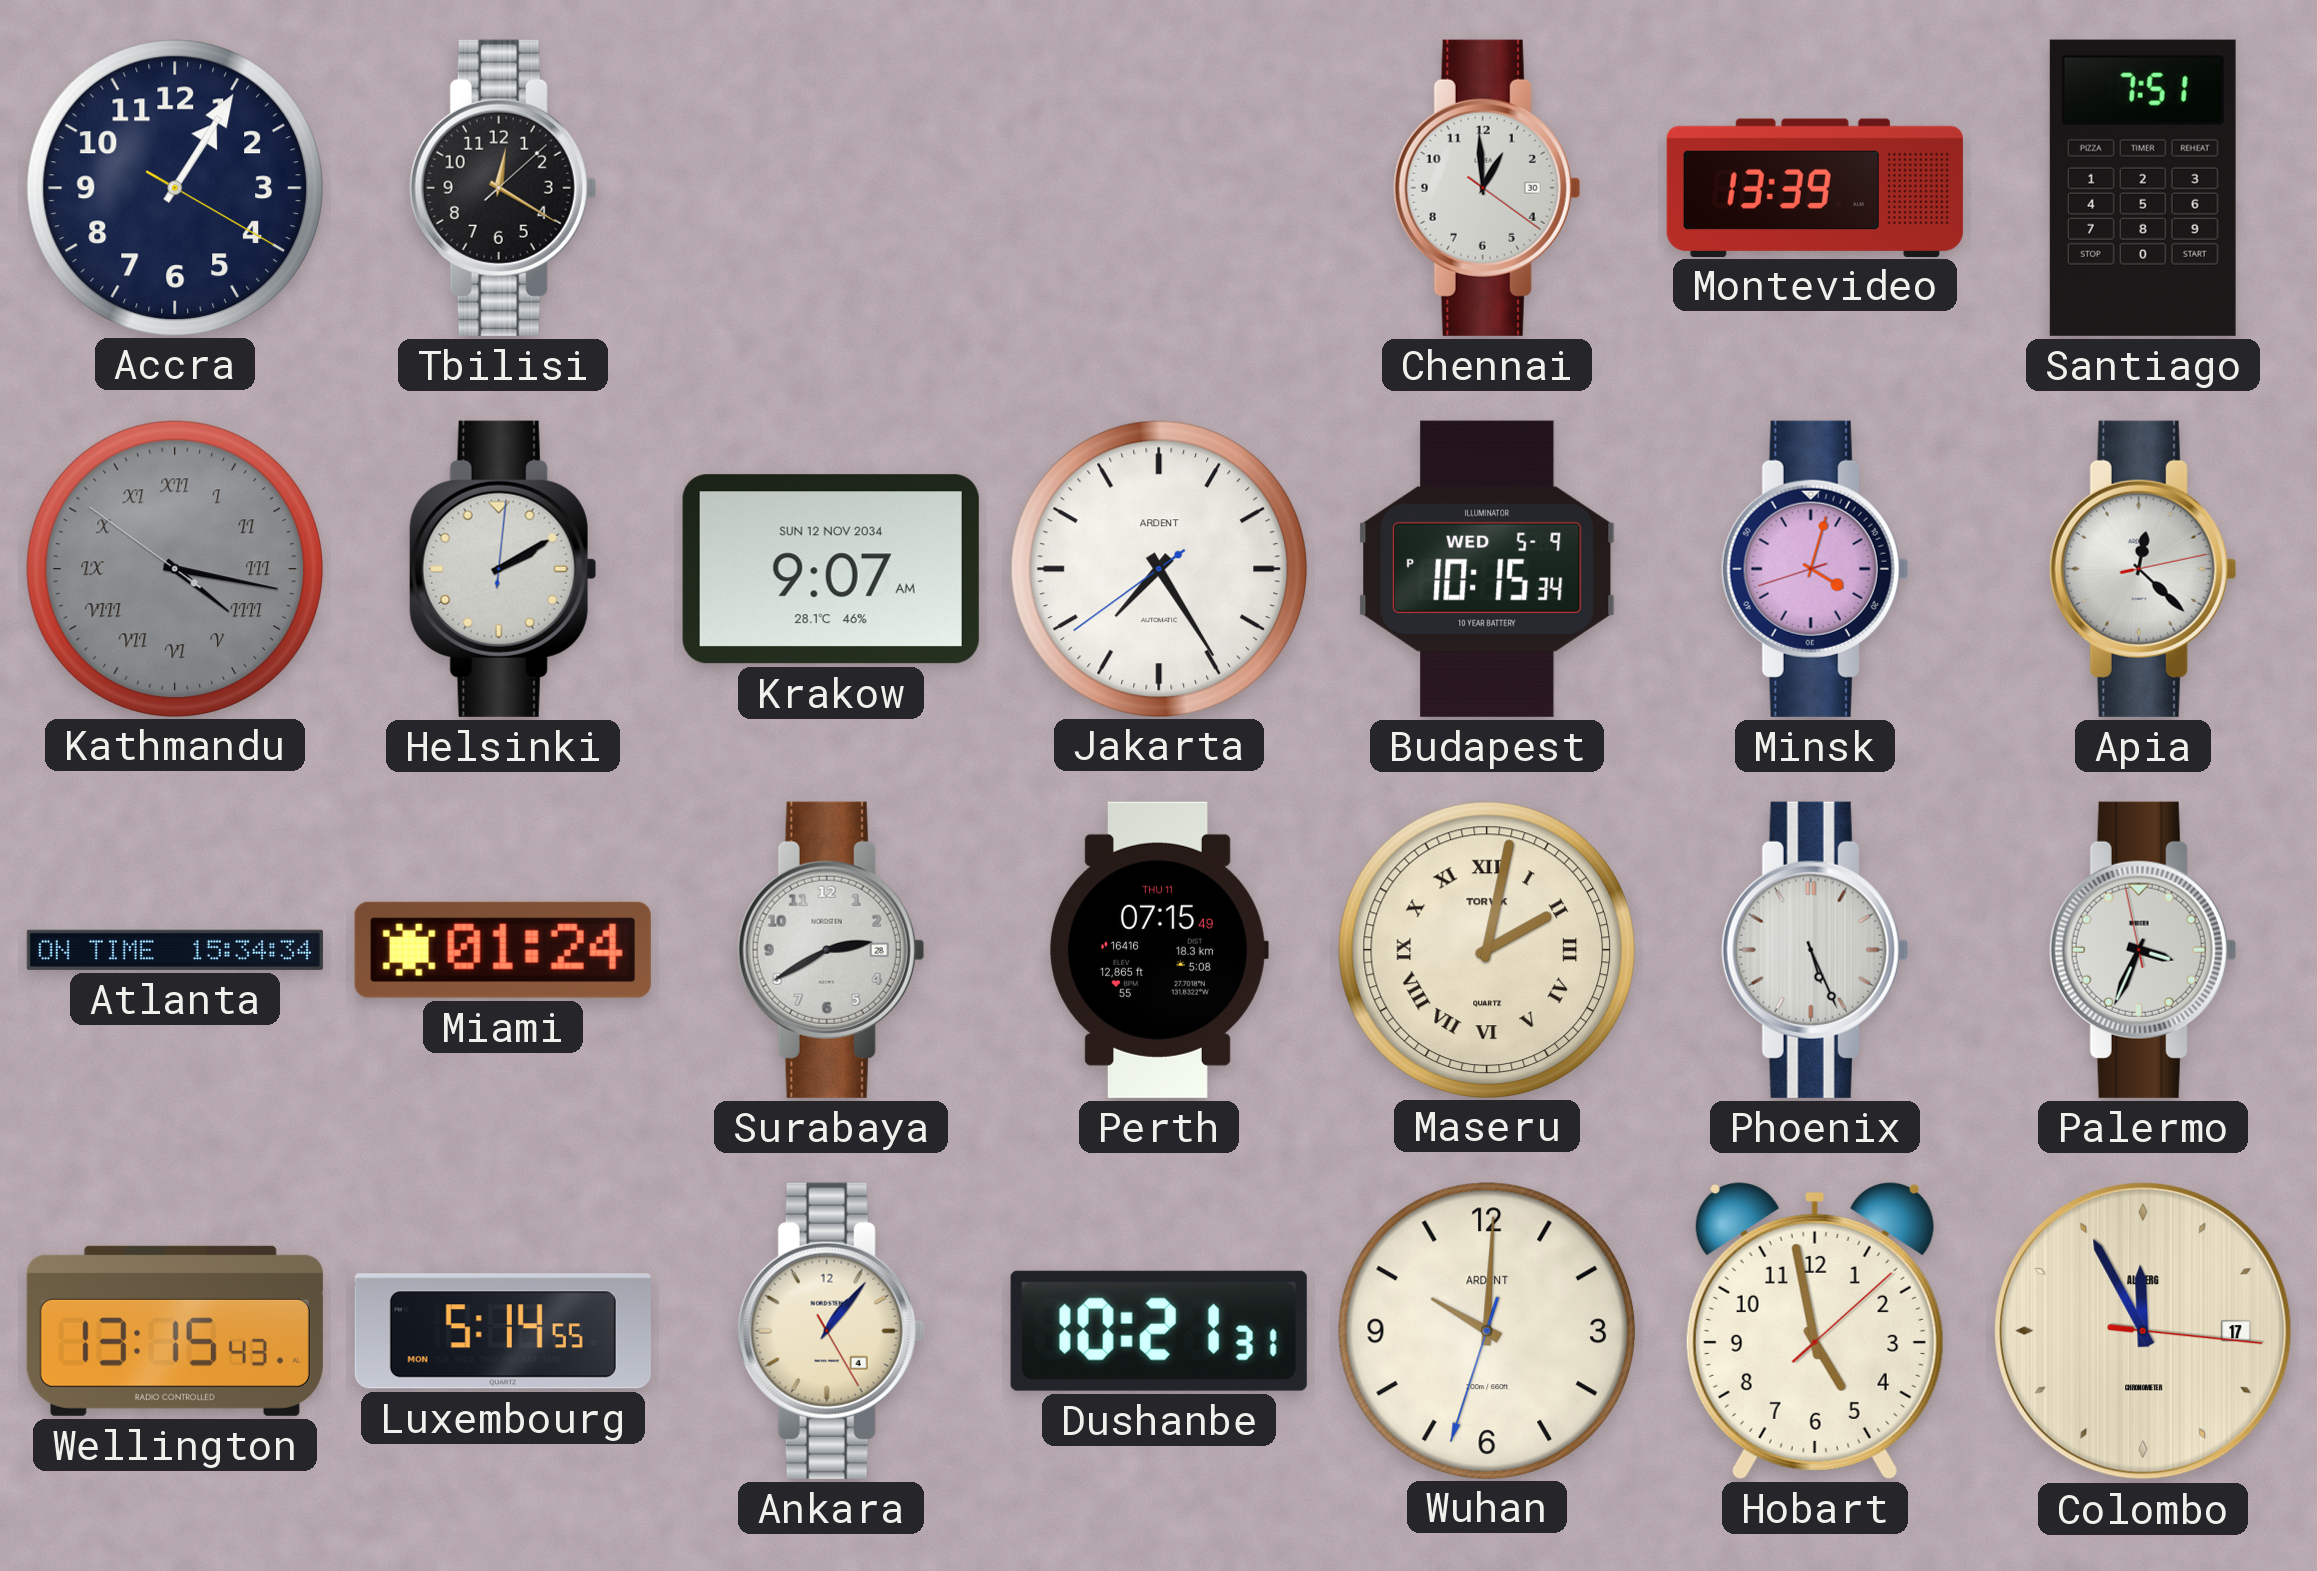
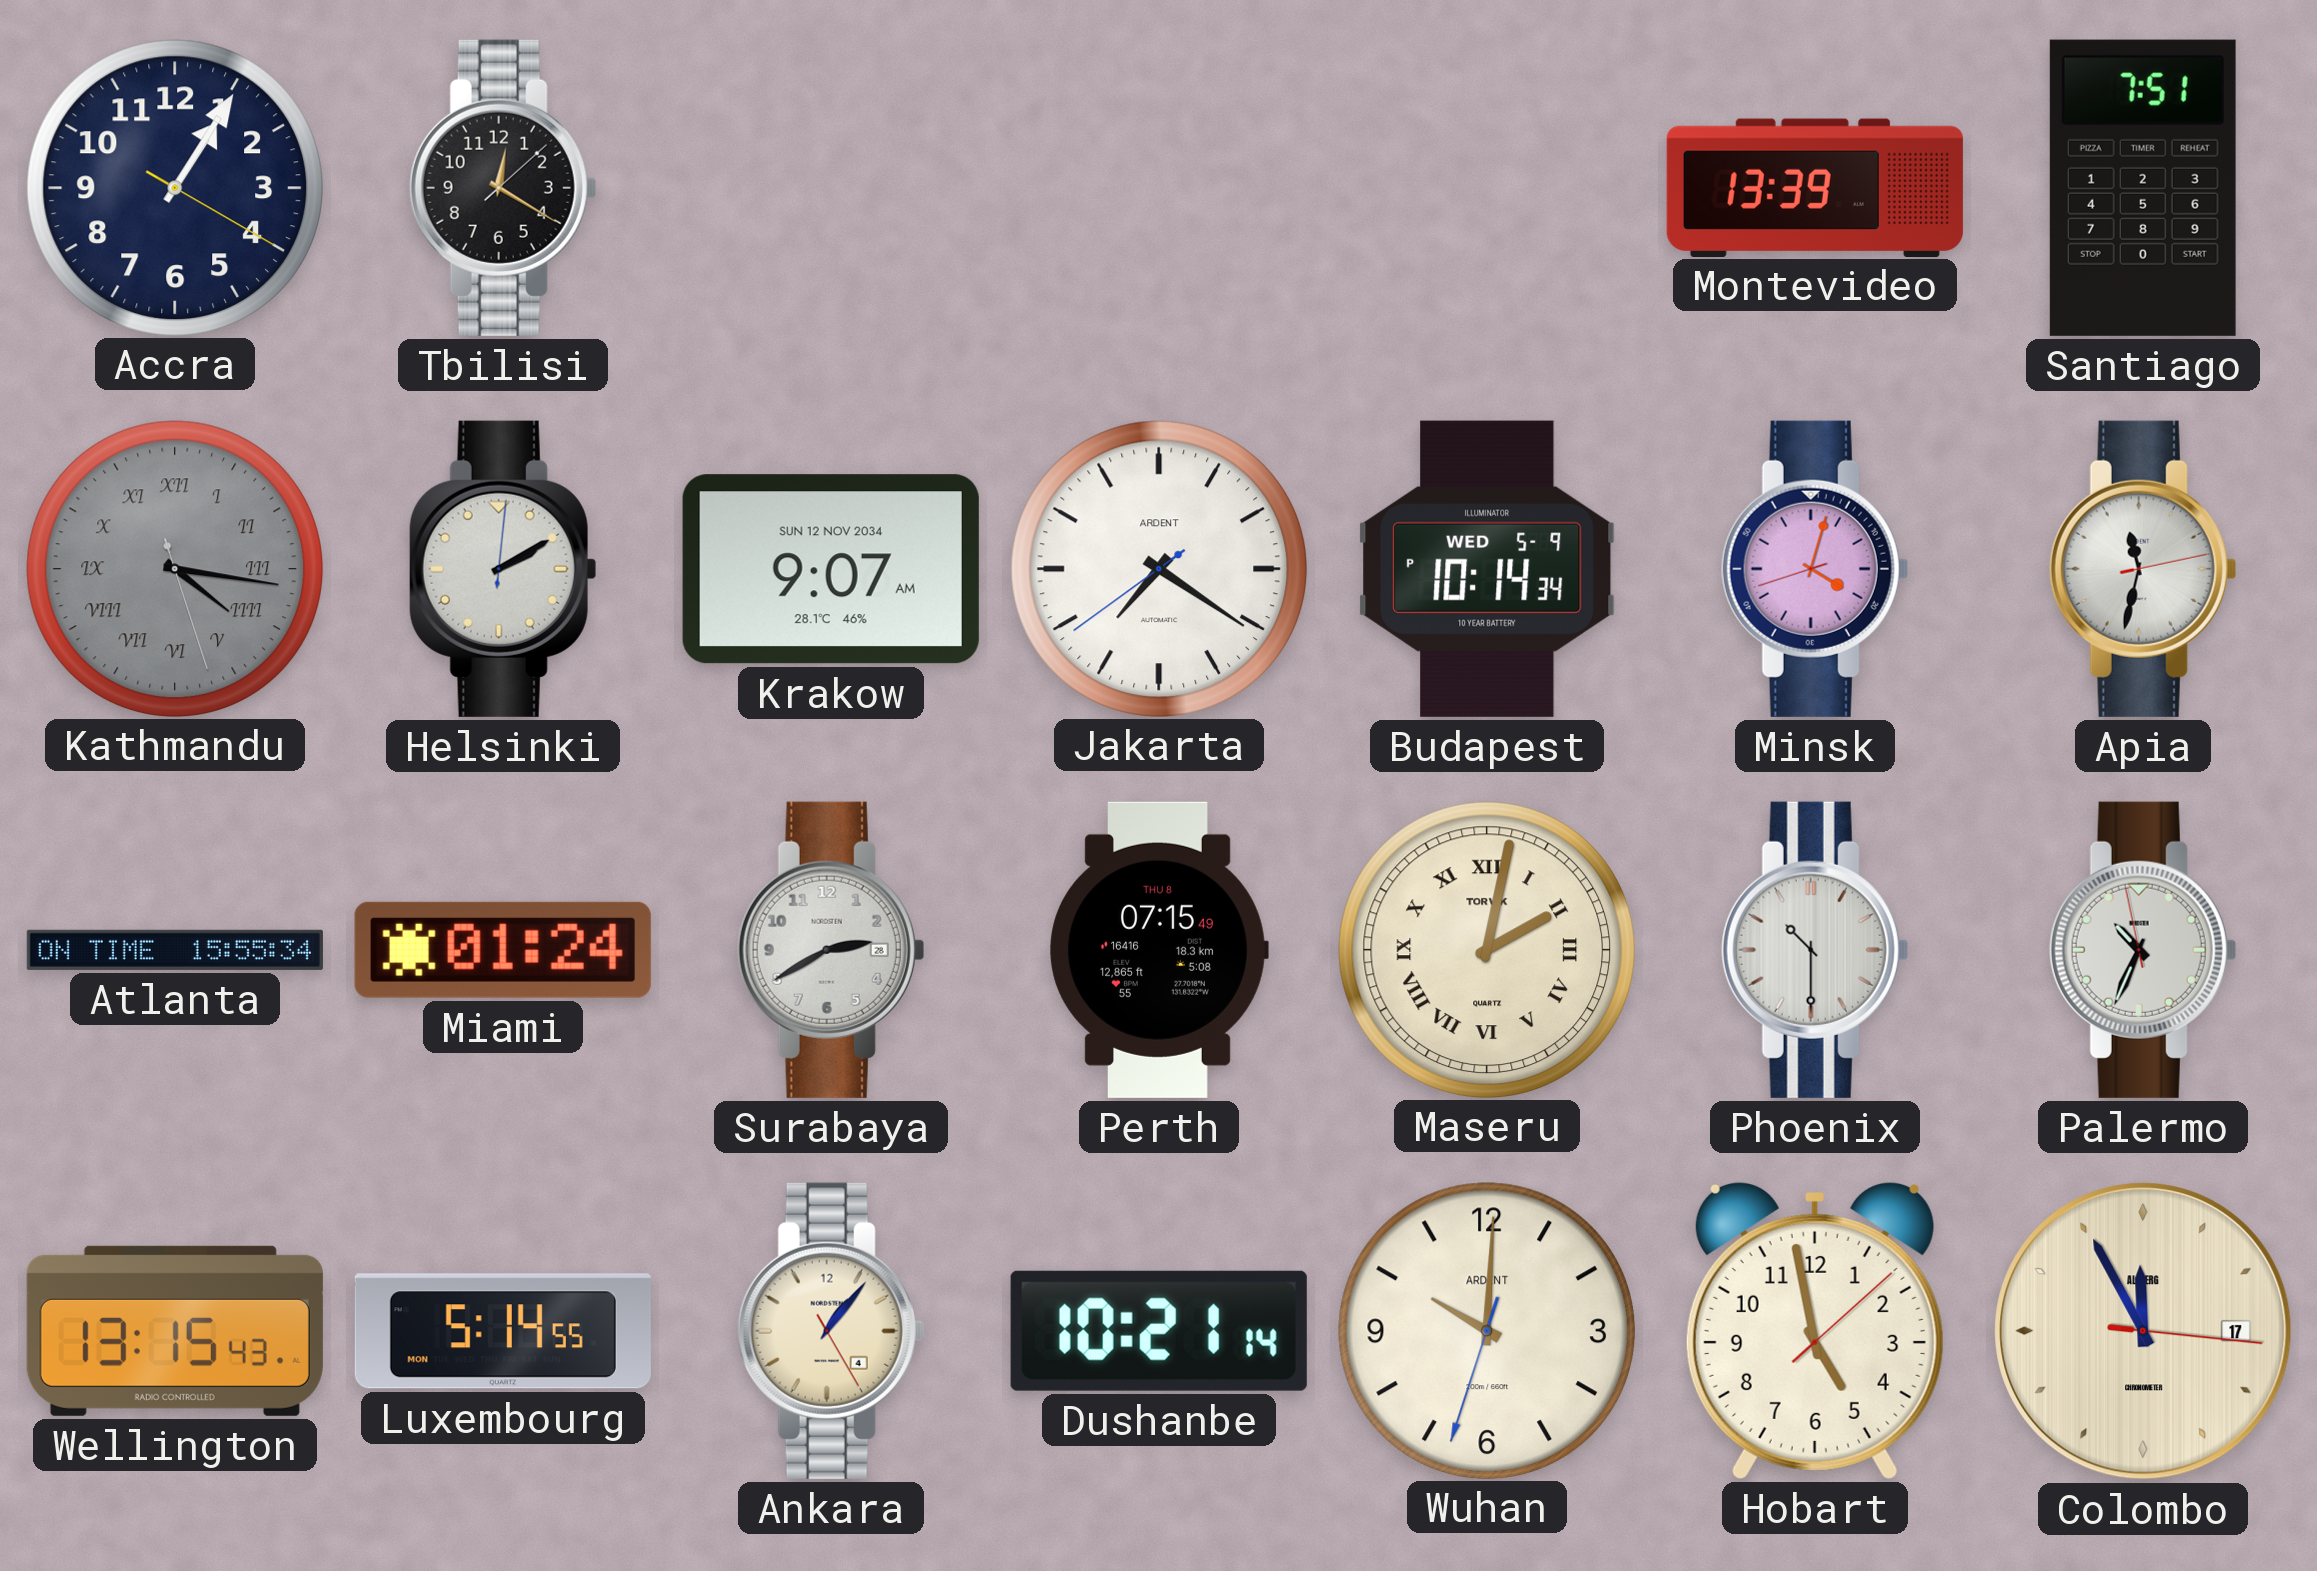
Chennai: 12:59 -> none
Kathmandu: 4:16:51 -> 4:16:27
Jakarta: 7:24 -> 7:20
Budapest: 10:15 -> 10:14
Apia: 12:22 -> 11:32
Atlanta: 15:34 -> 15:55
Perth date: THU 11 -> THU 8
Phoenix: 5:26 -> 10:30
Palermo: 3:33 -> 10:33
Dushanbe: 10:21:31 -> 10:21:14
